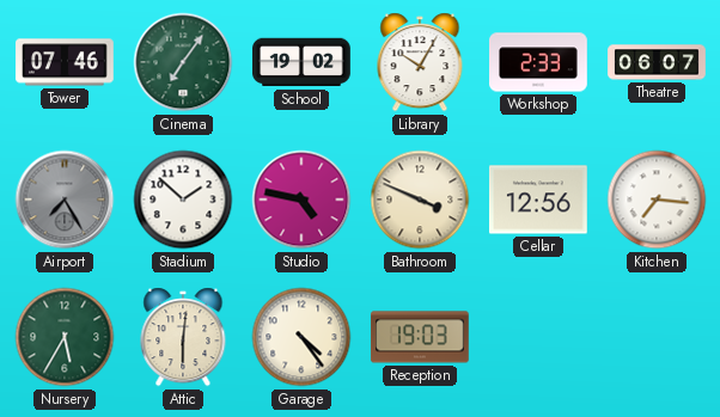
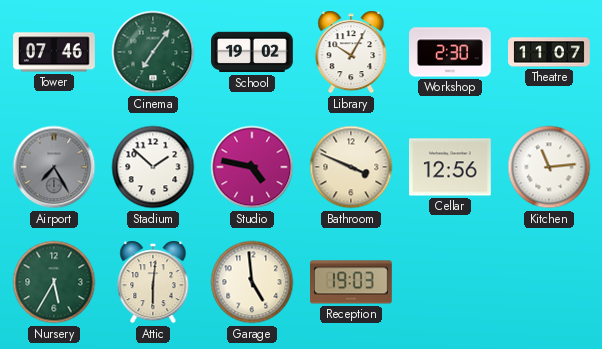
Workshop: 2:33 -> 2:30
Theatre: 06:07 -> 11:07
Kitchen: 7:16 -> 11:14
Garage: 4:24 -> 4:59
